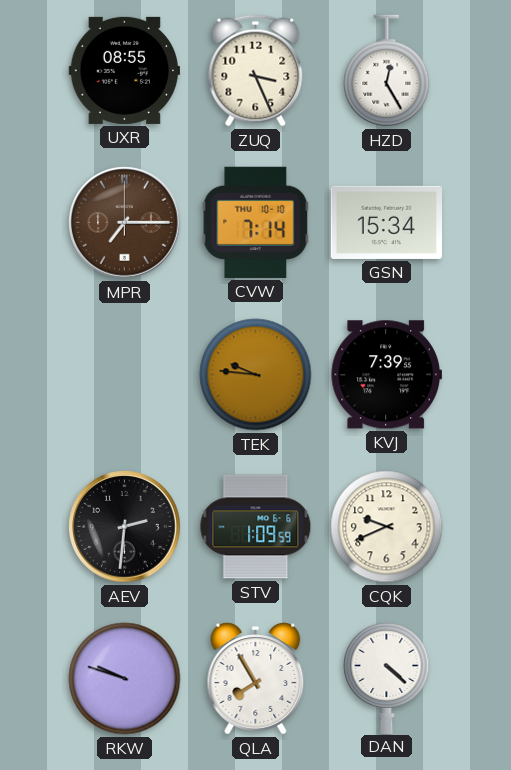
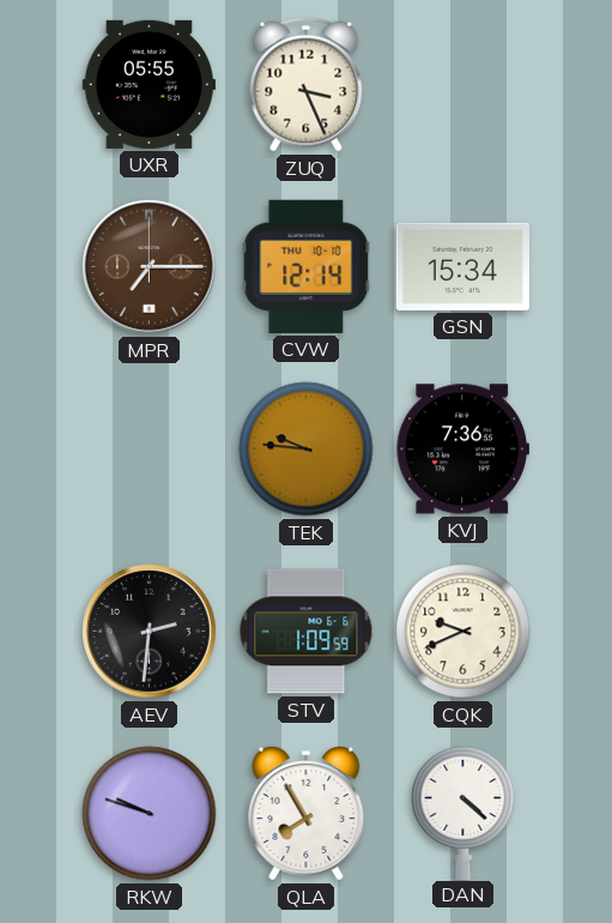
UXR: 08:55 -> 05:55
HZD: 12:25 -> none
CVW: 7:14 -> 12:14
KVJ: 7:39 -> 7:36
